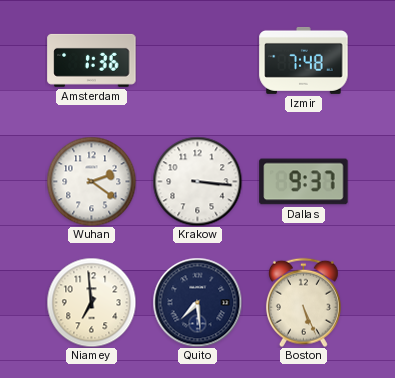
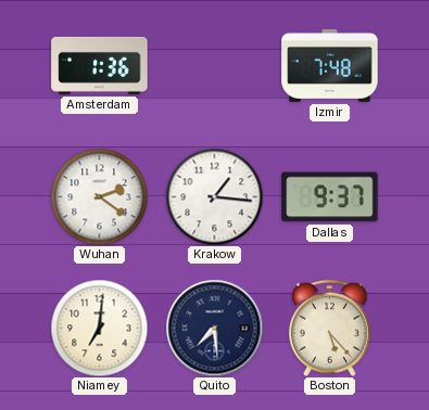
Krakow: 3:16 -> 1:16
Niamey: 6:59 -> 7:01
Boston: 5:26 -> 5:23
